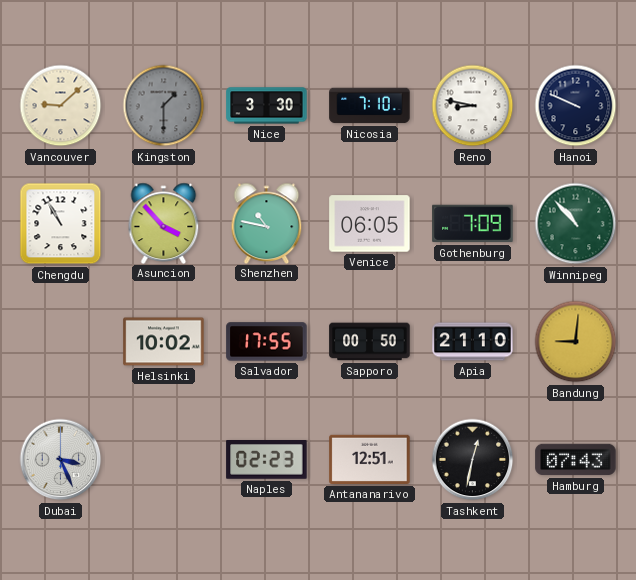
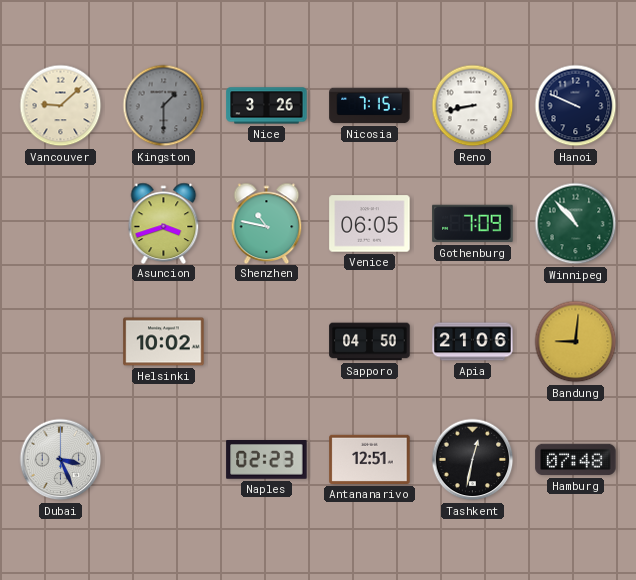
Nice: 3:30 -> 3:26
Nicosia: 7:10 -> 7:15
Reno: 8:47 -> 8:43
Chengdu: 10:55 -> none
Asuncion: 3:53 -> 3:42
Salvador: 17:55 -> none
Sapporo: 00:50 -> 04:50
Apia: 21:10 -> 21:06
Hamburg: 07:43 -> 07:48
